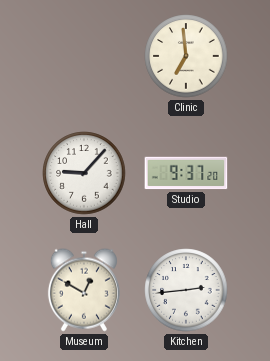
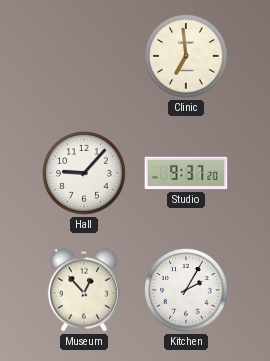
Museum: 12:50 -> 12:53
Kitchen: 2:44 -> 2:05
